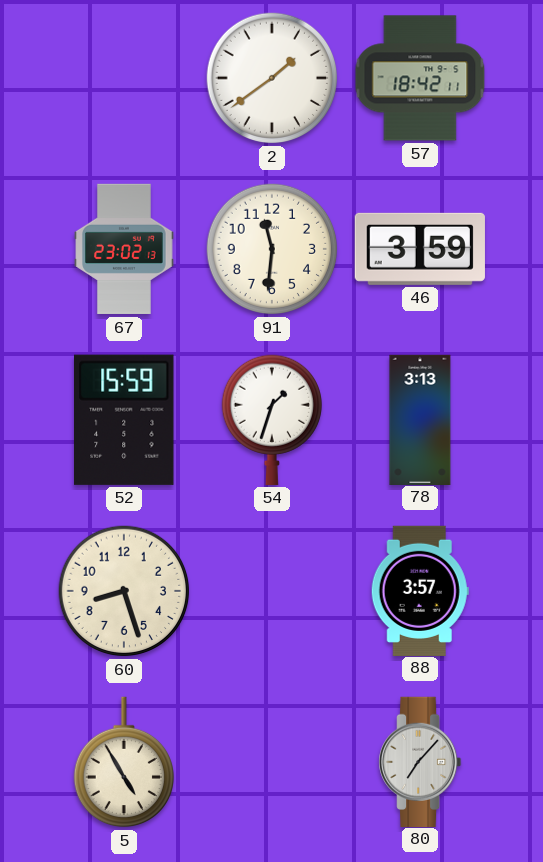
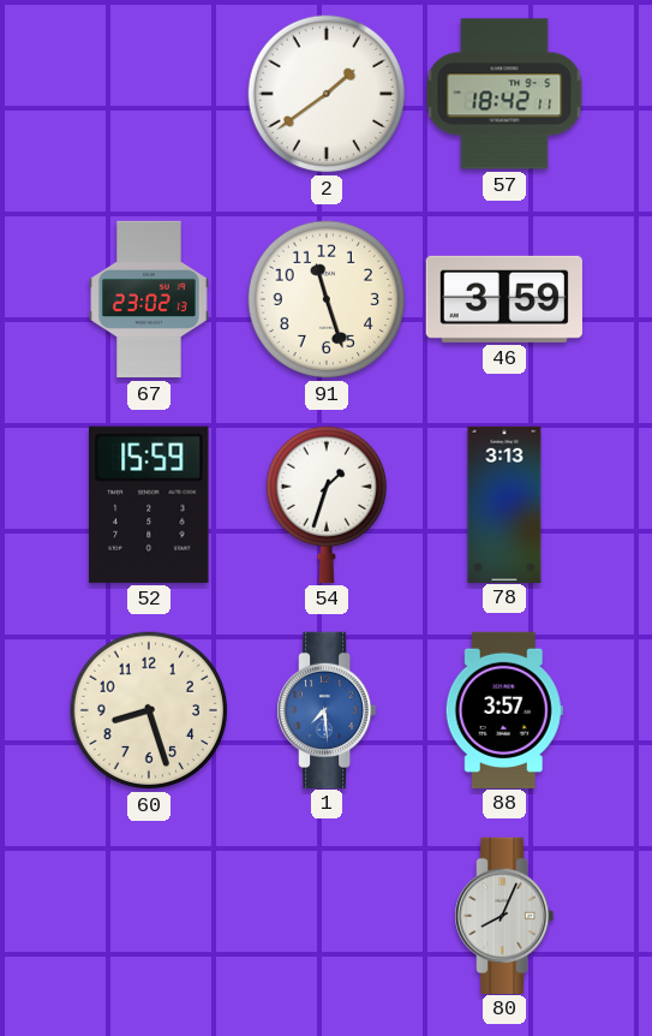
91: 11:31 -> 11:27
1: none -> 7:29
5: 4:55 -> none
80: 7:07 -> 8:04
